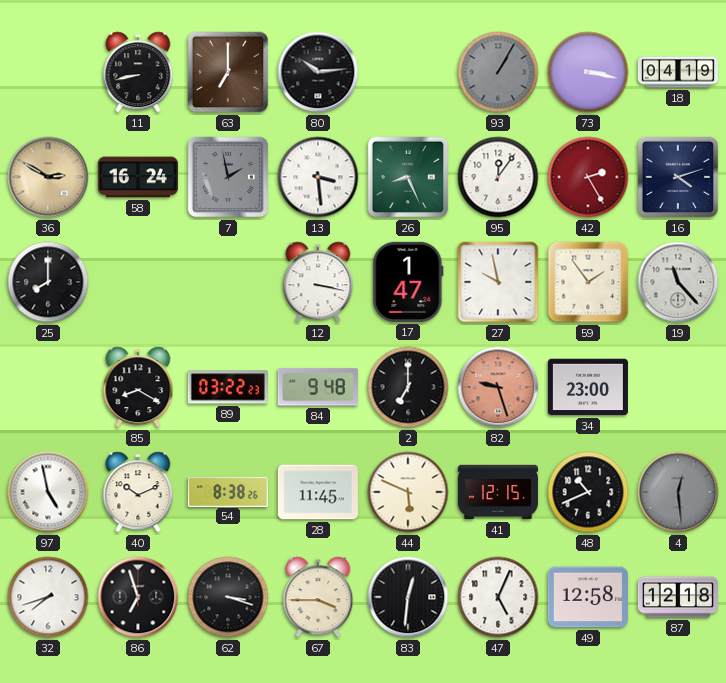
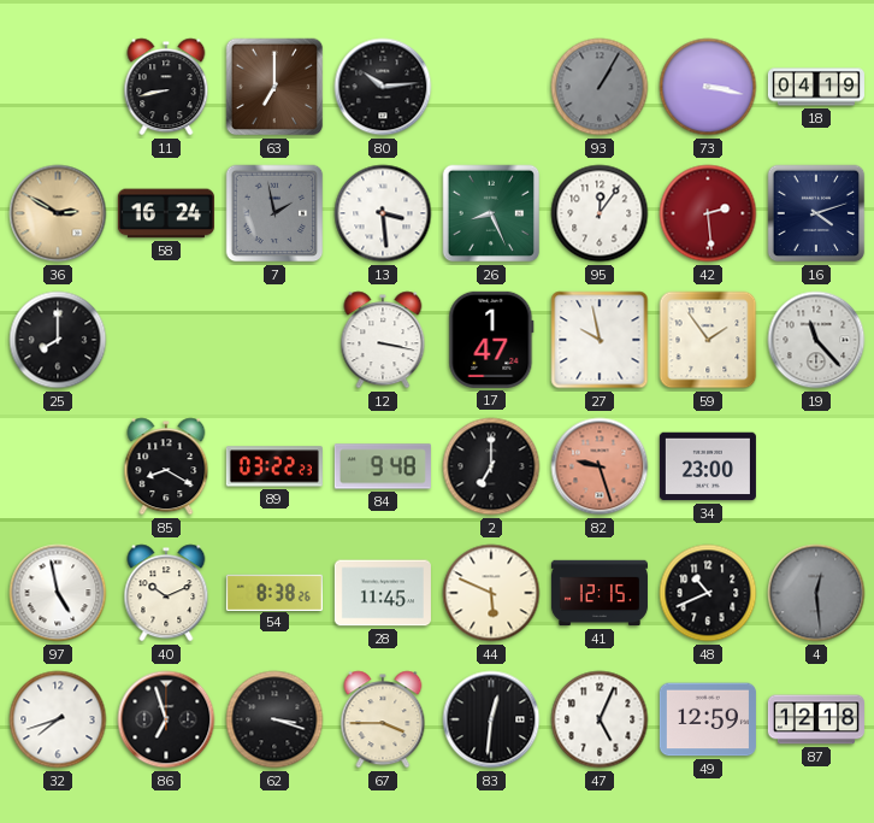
42: 2:25 -> 2:29
49: 12:58 -> 12:59
